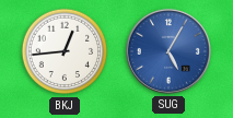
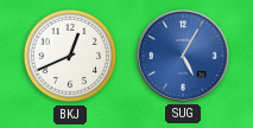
BKJ: 12:44 -> 12:41
